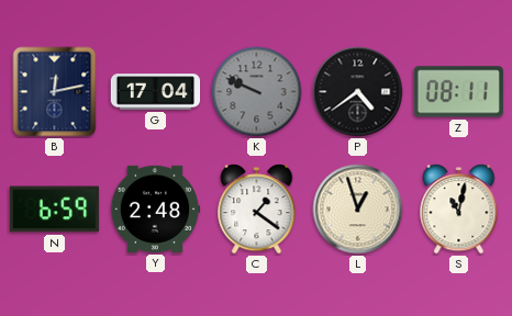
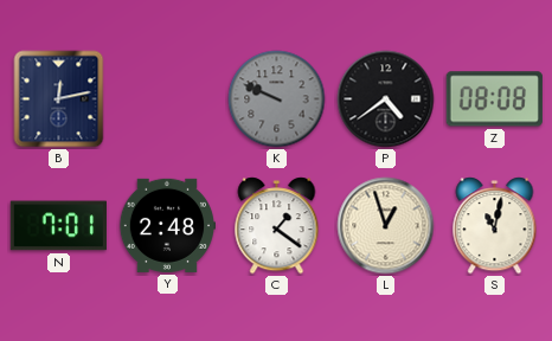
G: 17:04 -> none
Z: 08:11 -> 08:08
N: 6:59 -> 7:01
